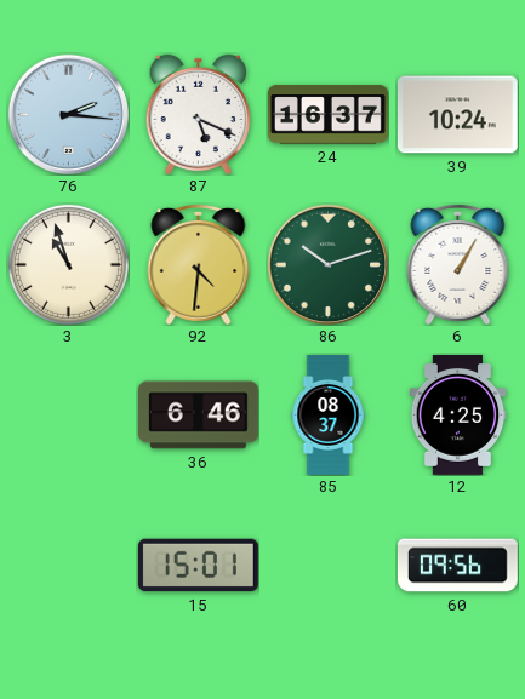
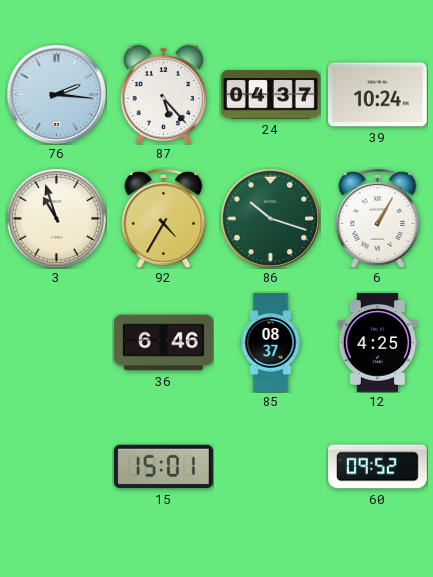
87: 5:19 -> 5:23
24: 16:37 -> 04:37
92: 4:31 -> 4:35
86: 10:12 -> 10:18
60: 09:56 -> 09:52
